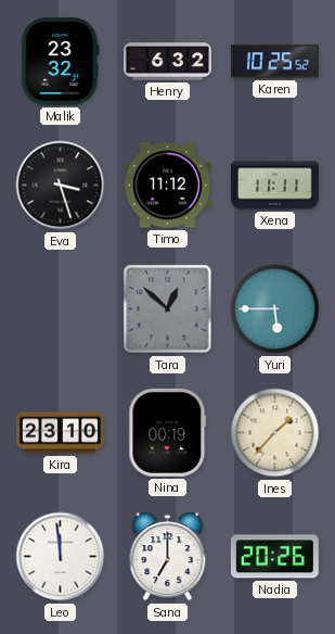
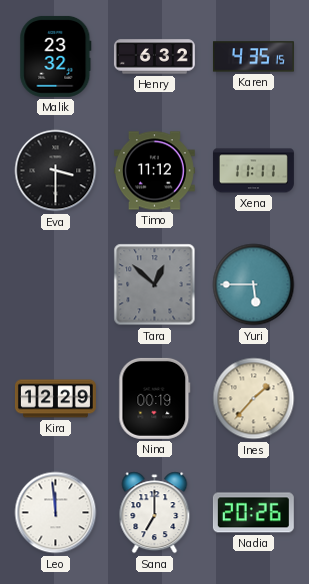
Karen: 10:25 -> 4:35
Eva: 3:27 -> 3:30
Kira: 23:10 -> 12:29
